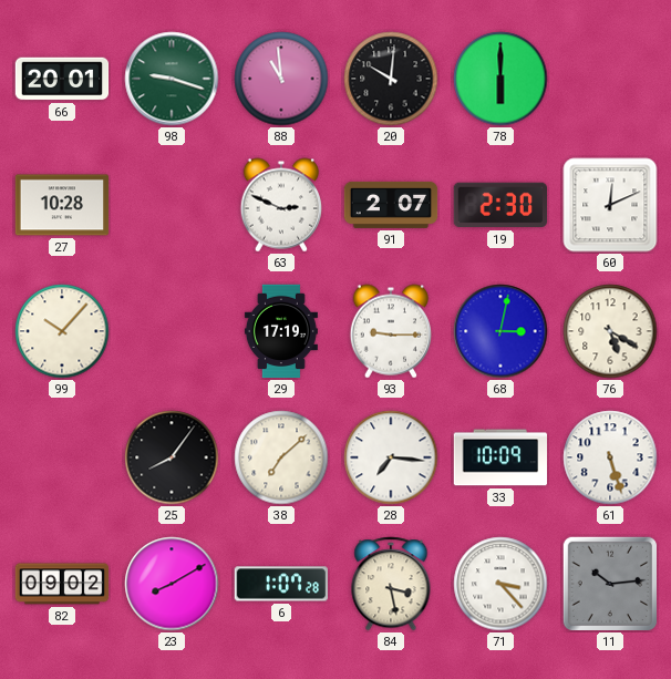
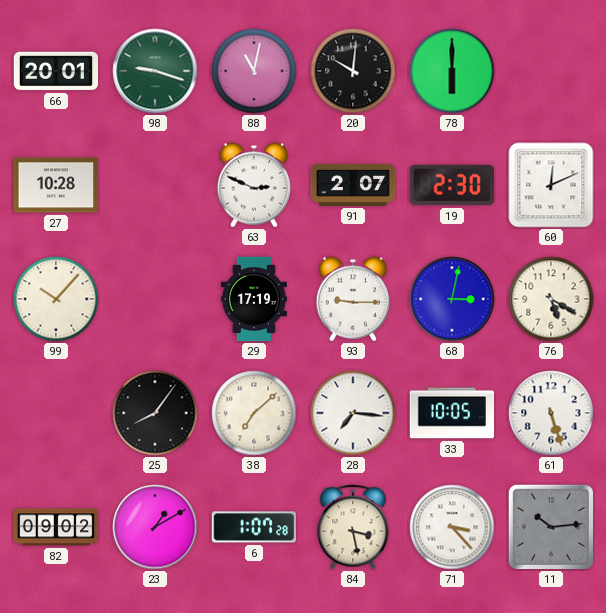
88: 10:59 -> 11:02
33: 10:09 -> 10:05
23: 8:10 -> 1:10
